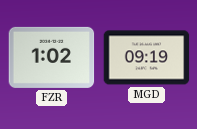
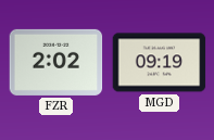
FZR: 1:02 -> 2:02
